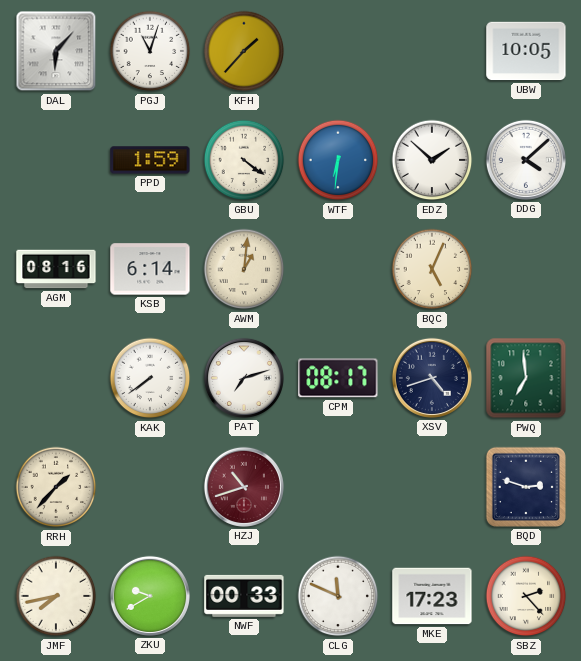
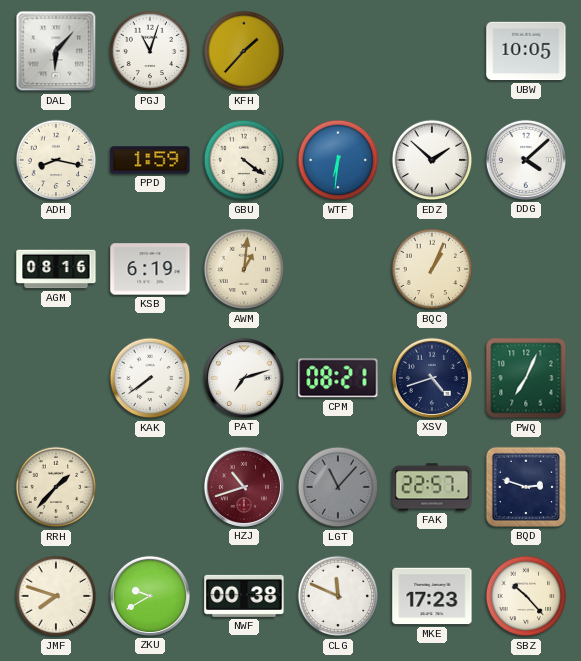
ADH: none -> 8:17
KSB: 6:14 -> 6:19
BQC: 5:04 -> 1:04
CPM: 08:17 -> 08:21
PWQ: 6:59 -> 7:04
LGT: none -> 11:07
FAK: none -> 22:57
JMF: 7:43 -> 7:48
NWF: 00:33 -> 00:38
SBZ: 2:23 -> 10:23
